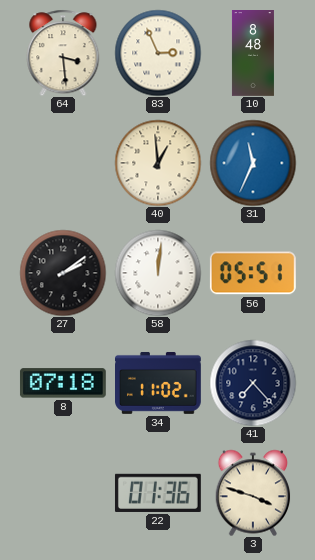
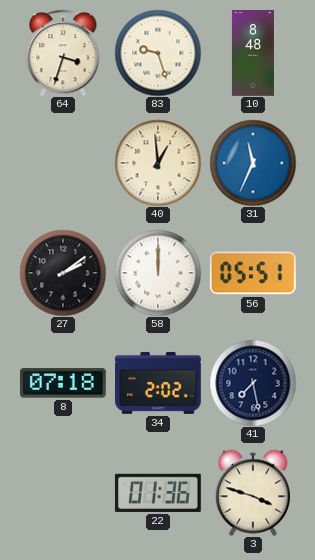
64: 3:29 -> 3:33
83: 2:56 -> 9:27
58: 12:01 -> 12:00
34: 11:02 -> 2:02
41: 7:23 -> 7:28
